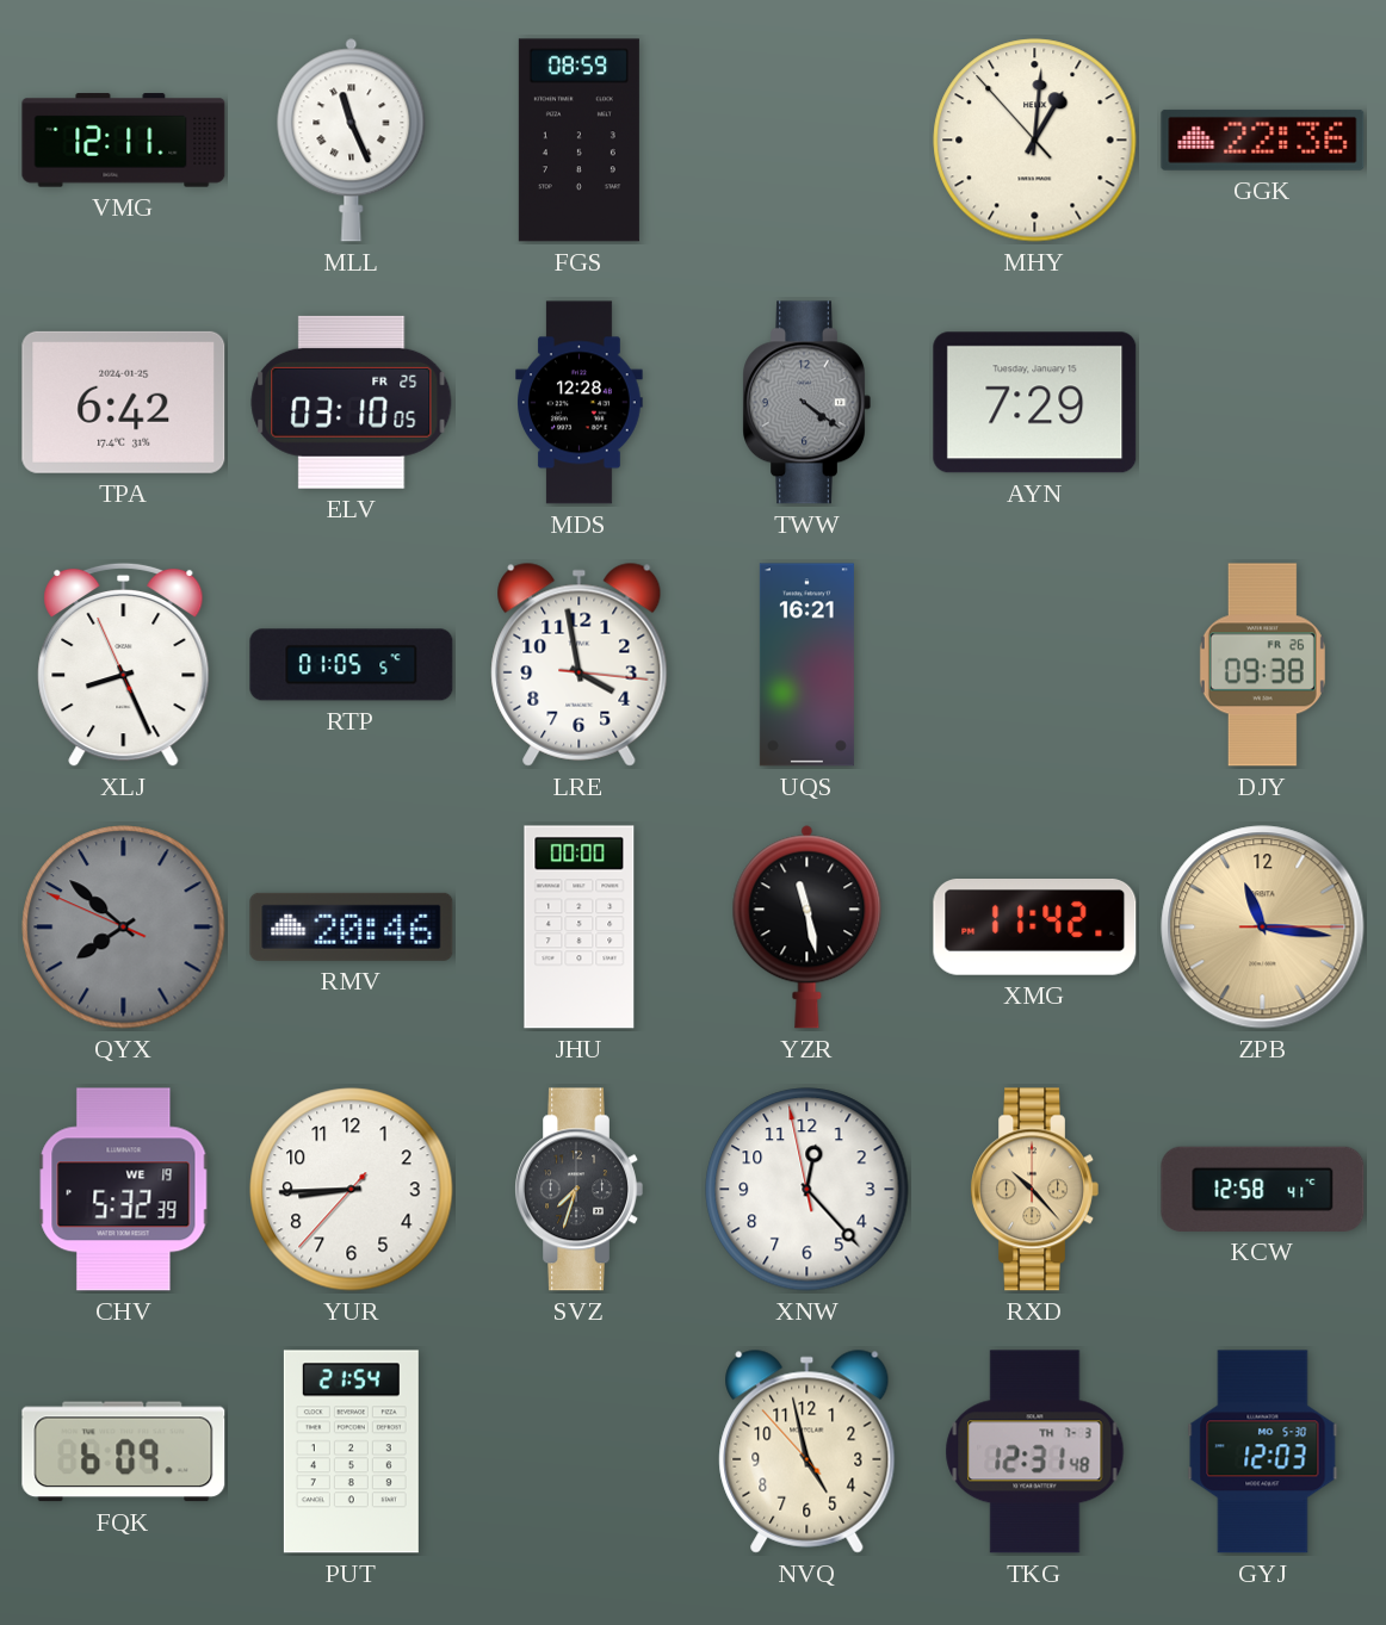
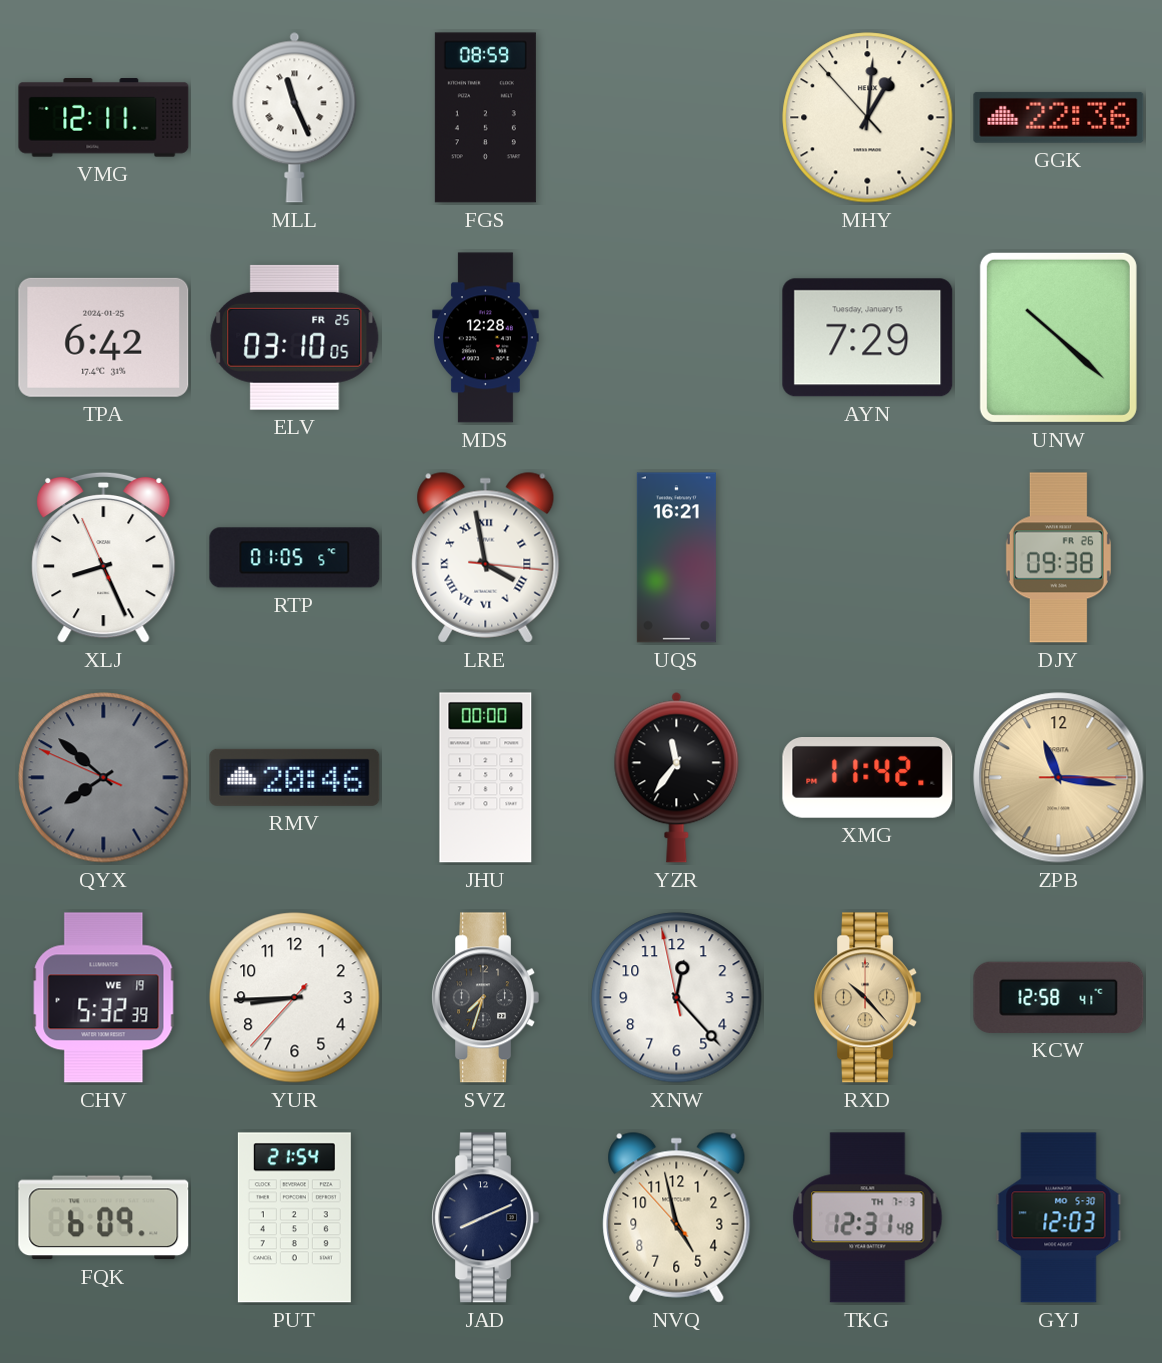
TWW: 4:21 -> none
UNW: none -> 10:22
LRE numerals: Arabic -> Roman
YZR: 11:28 -> 11:36
JAD: none -> 8:11
